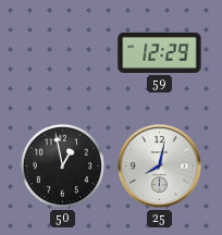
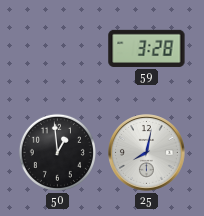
59: 12:29 -> 3:28
50: 12:58 -> 12:59
